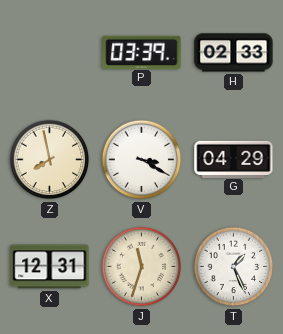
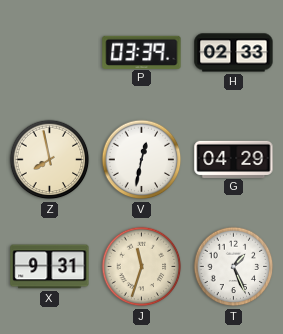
V: 3:20 -> 12:32
X: 12:31 -> 9:31
